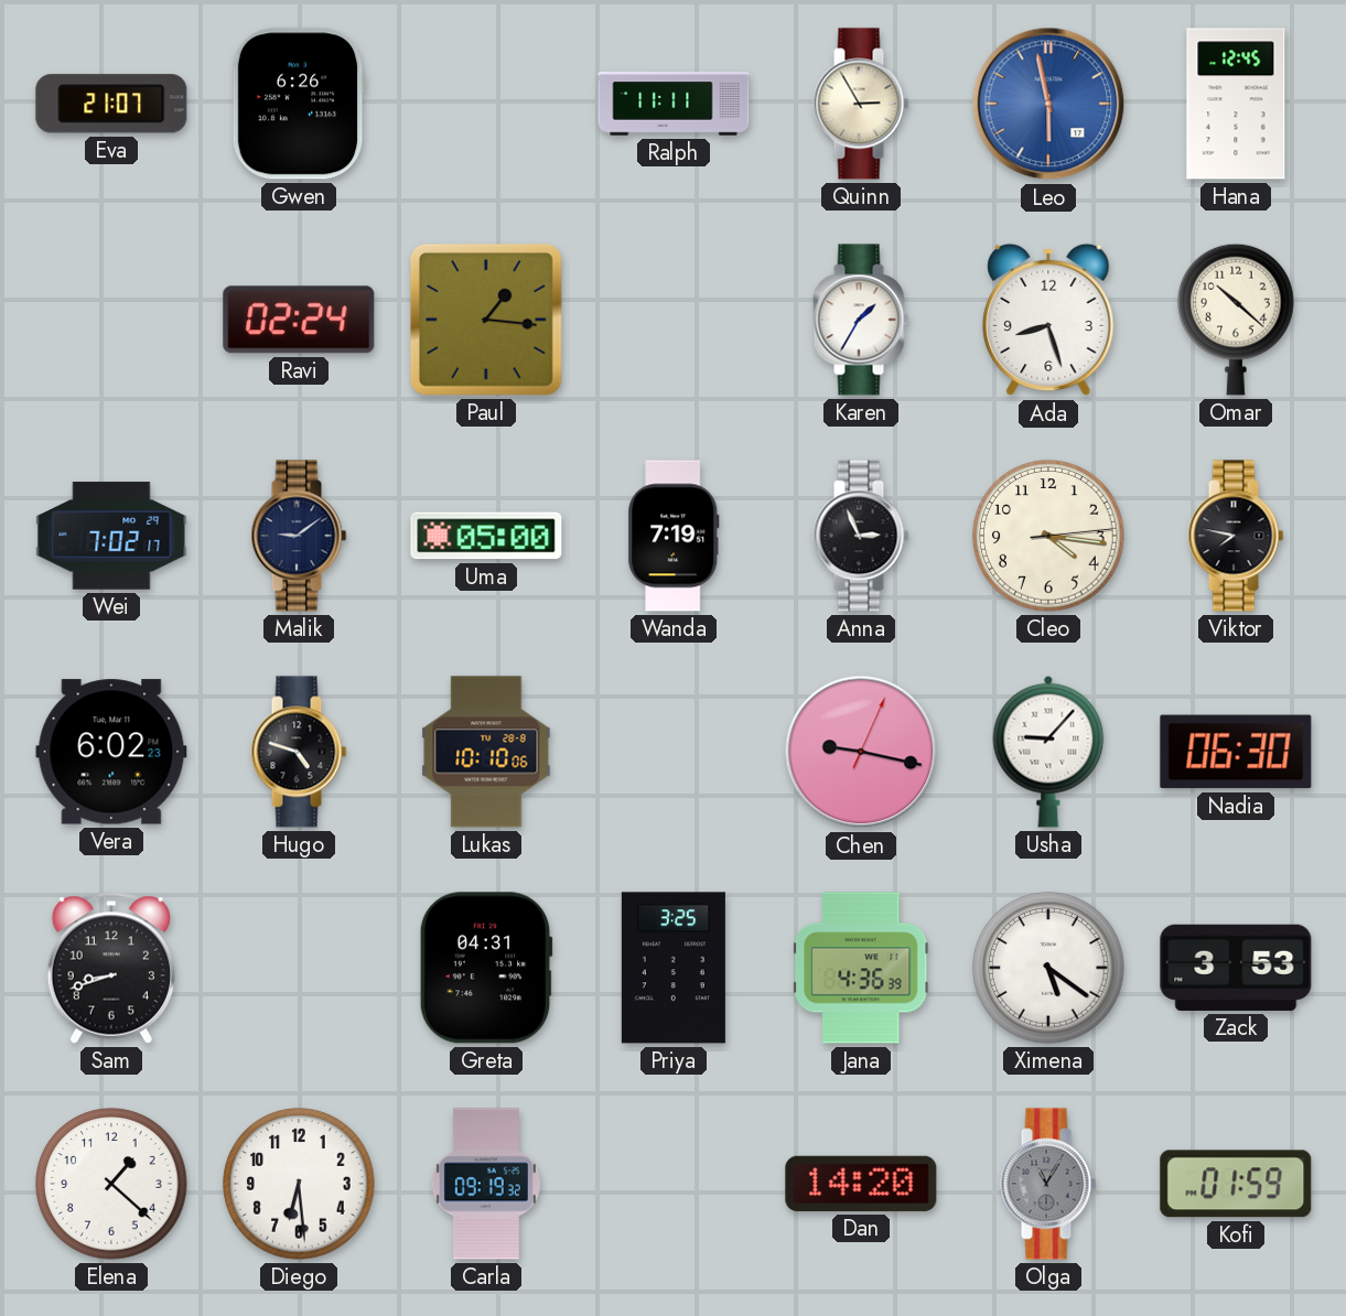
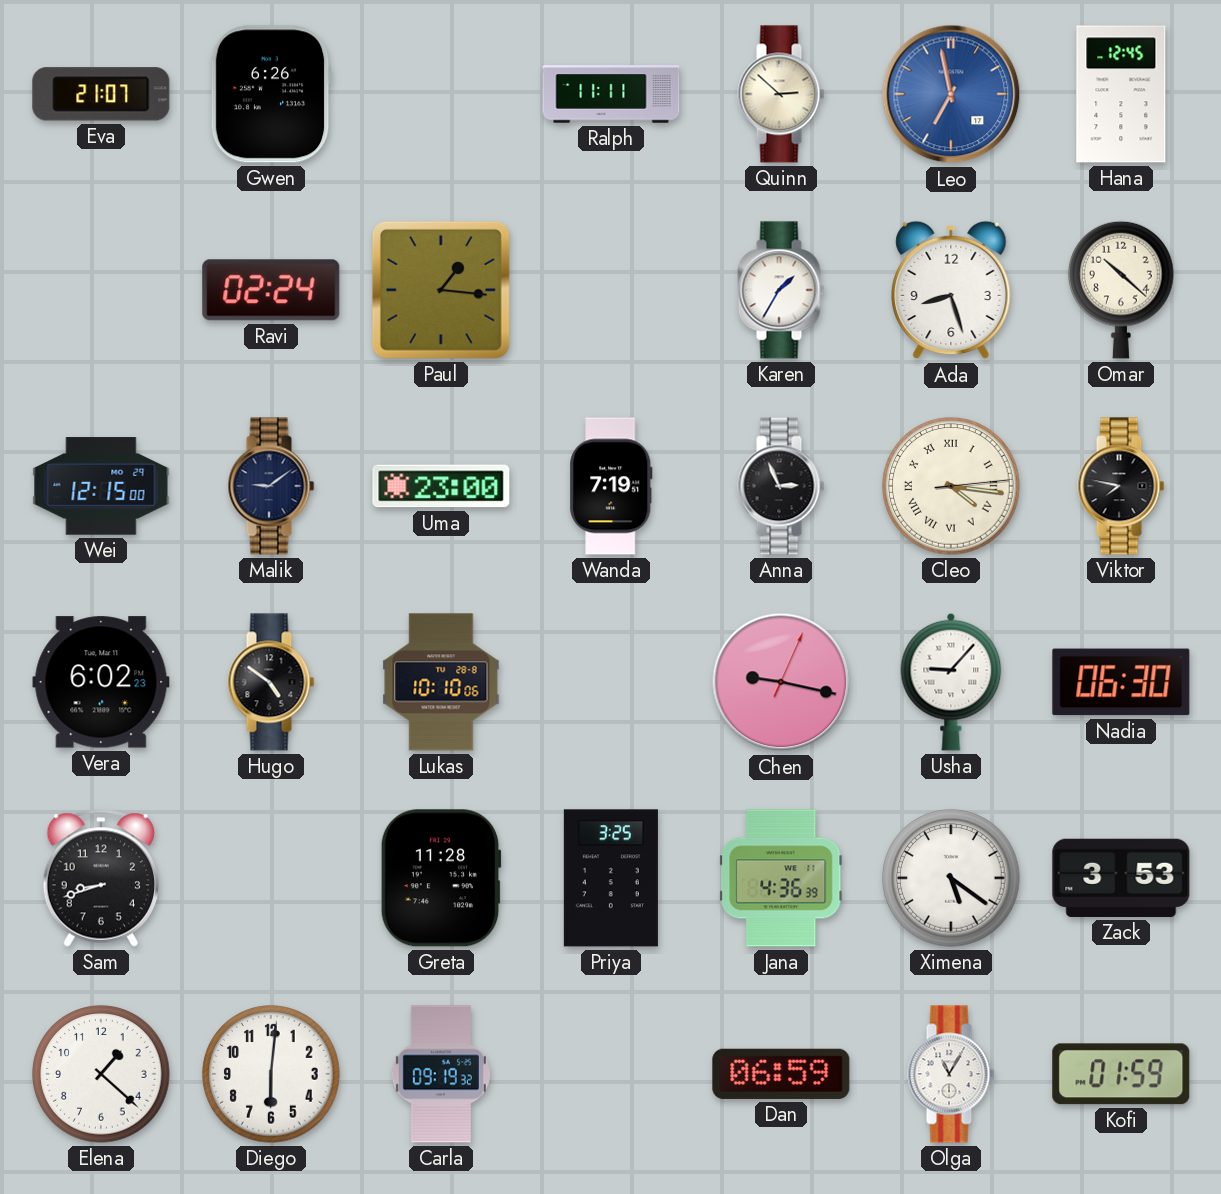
Quinn: 2:55 -> 2:52
Leo: 5:58 -> 6:58
Wei: 7:02 -> 12:15
Uma: 05:00 -> 23:00
Cleo numerals: Arabic -> Roman
Hugo: 4:48 -> 4:51
Greta: 04:31 -> 11:28
Diego: 6:29 -> 6:01
Dan: 14:20 -> 06:59
Olga dial: grey -> white
